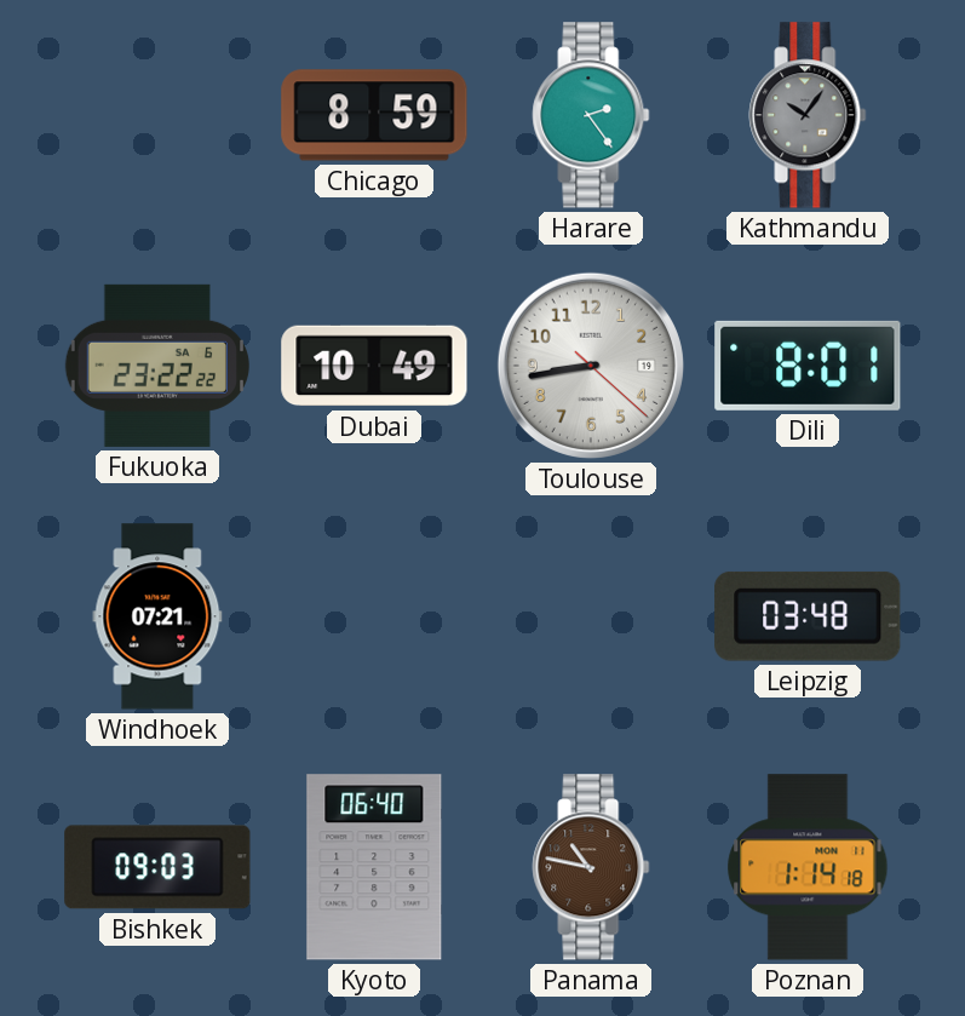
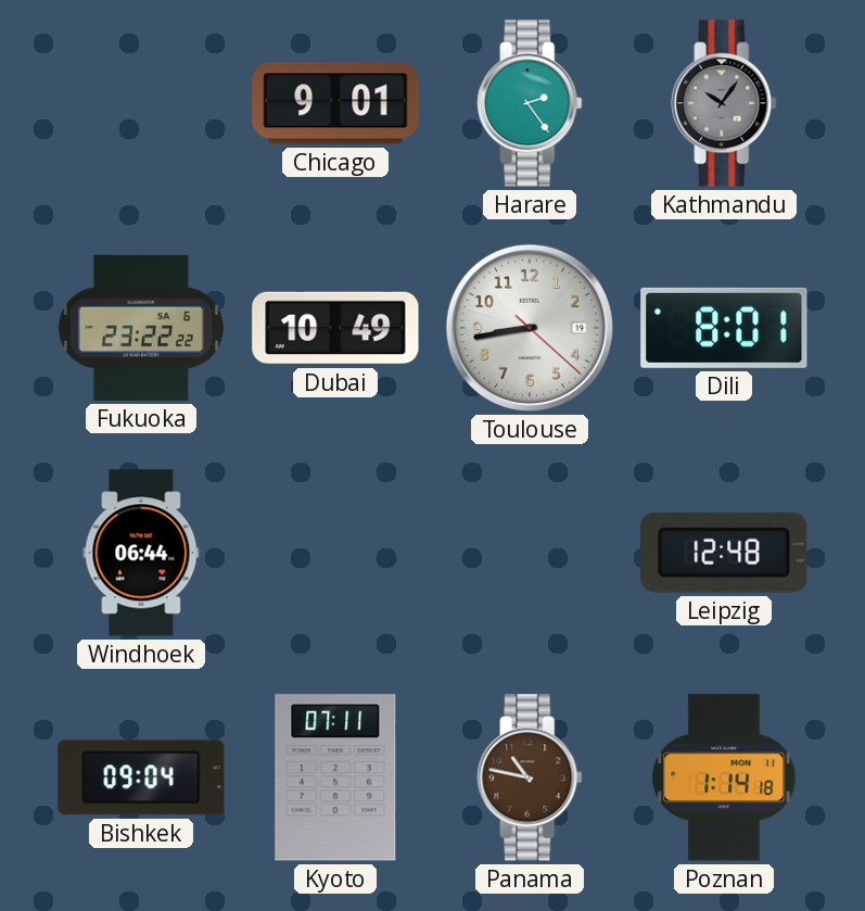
Chicago: 8:59 -> 9:01
Windhoek: 07:21 -> 06:44
Leipzig: 03:48 -> 12:48
Bishkek: 09:03 -> 09:04
Kyoto: 06:40 -> 07:11
